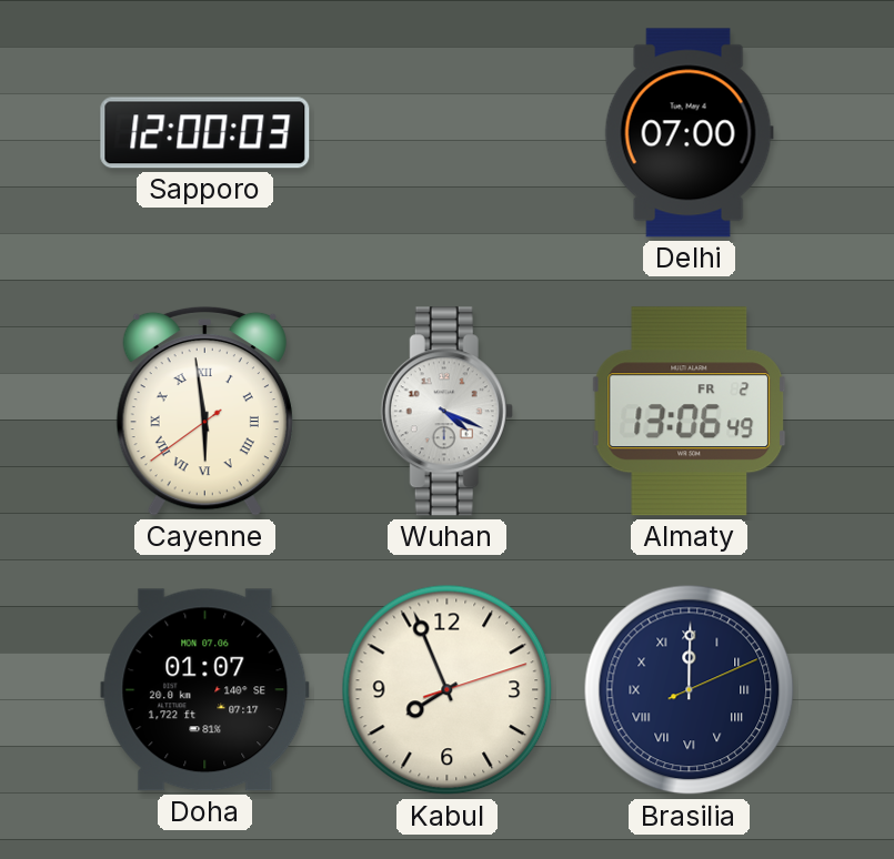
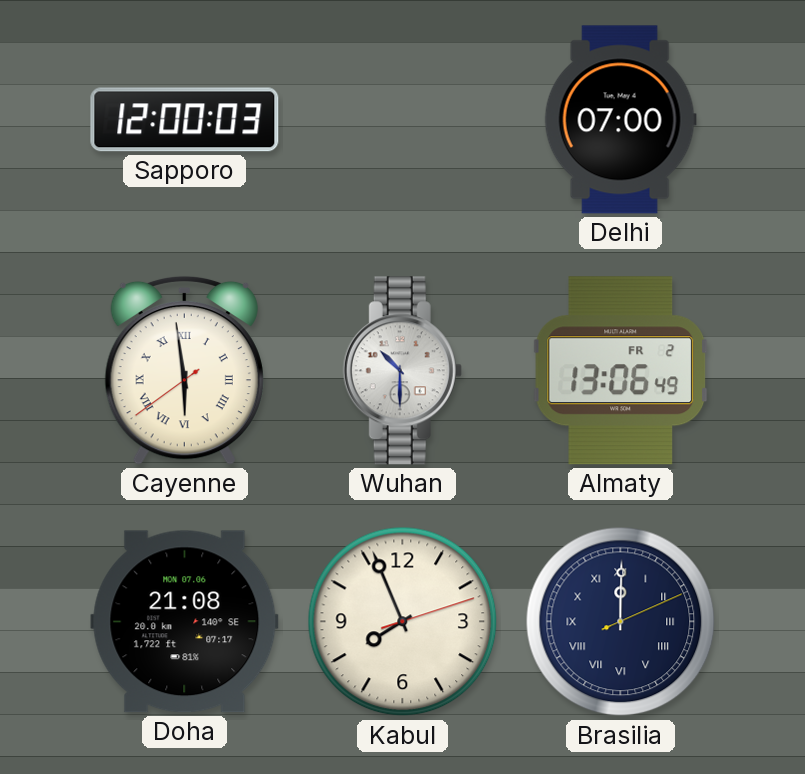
Wuhan: 4:19 -> 10:30
Doha: 01:07 -> 21:08
